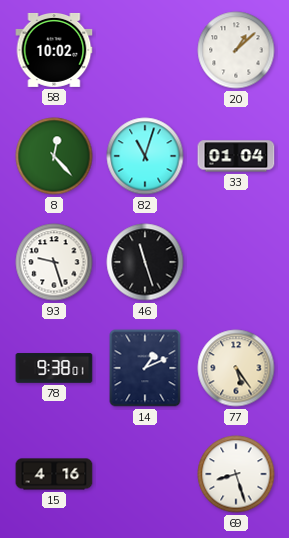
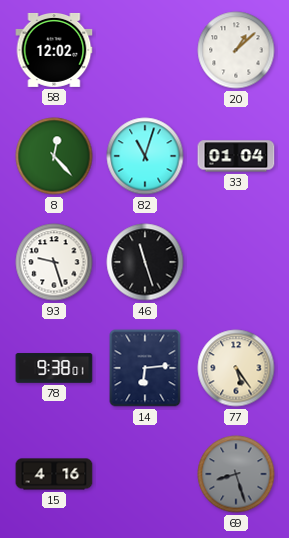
58: 10:02 -> 12:02
14: 1:11 -> 6:14
69 dial: white -> grey
